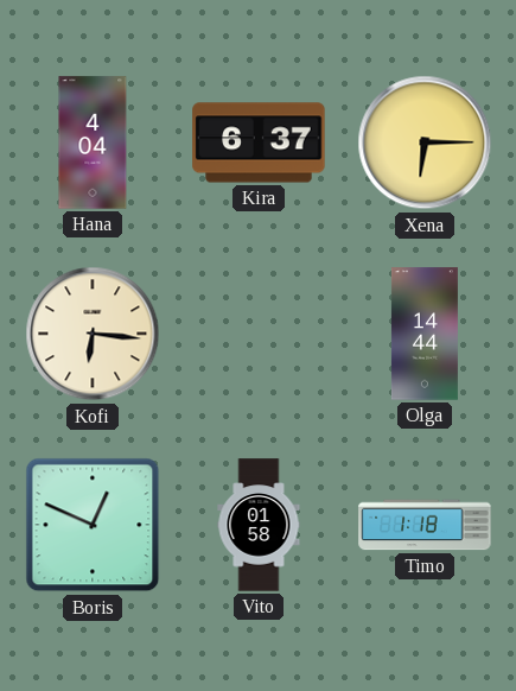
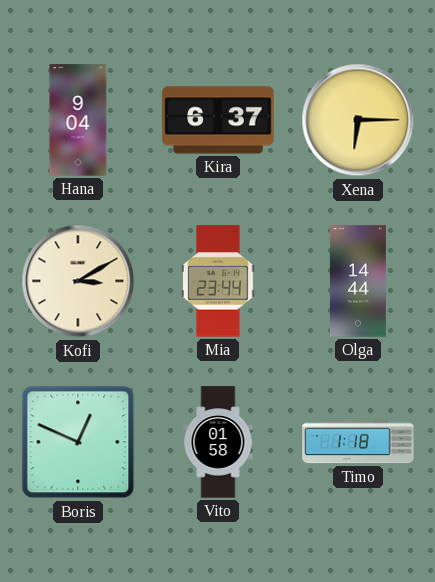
Hana: 4:04 -> 9:04
Kofi: 6:16 -> 3:10
Mia: none -> 23:44
